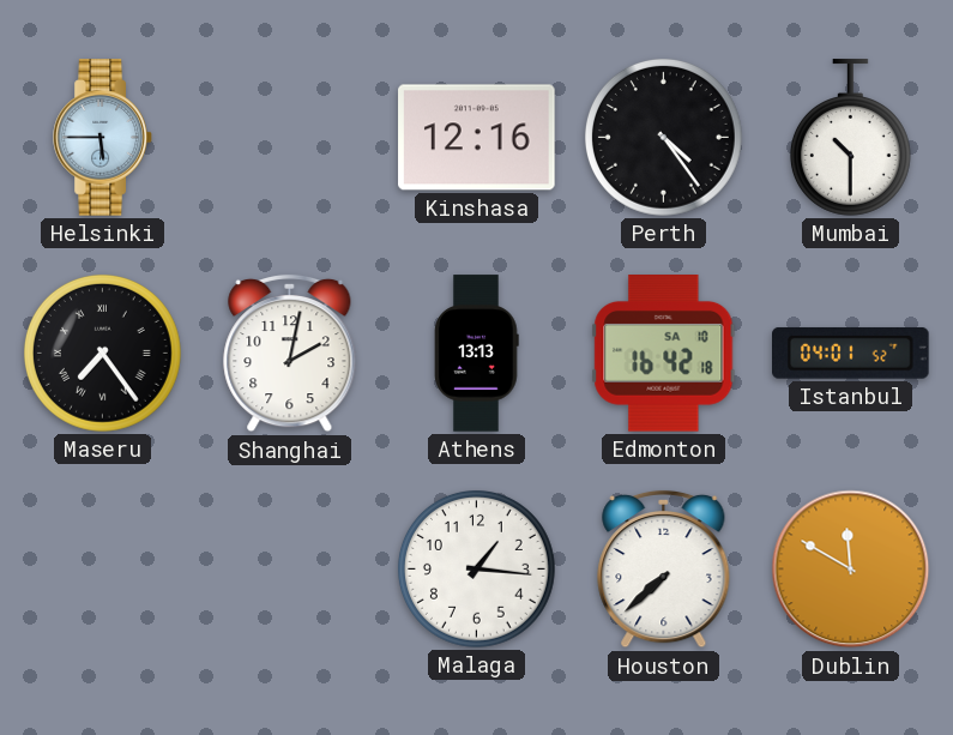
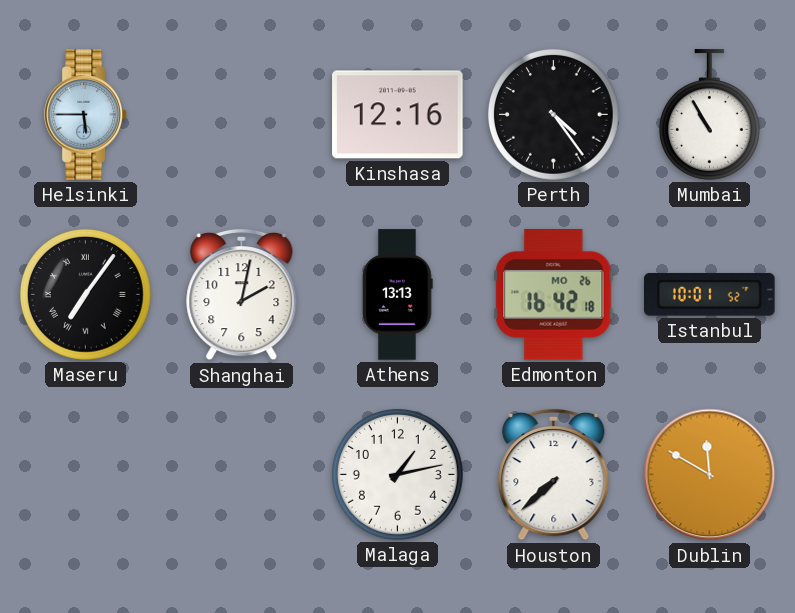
Mumbai: 10:30 -> 10:55
Maseru: 7:24 -> 7:06
Edmonton date: SA 10 -> MO 26
Istanbul: 04:01 -> 10:01
Malaga: 1:16 -> 1:13
